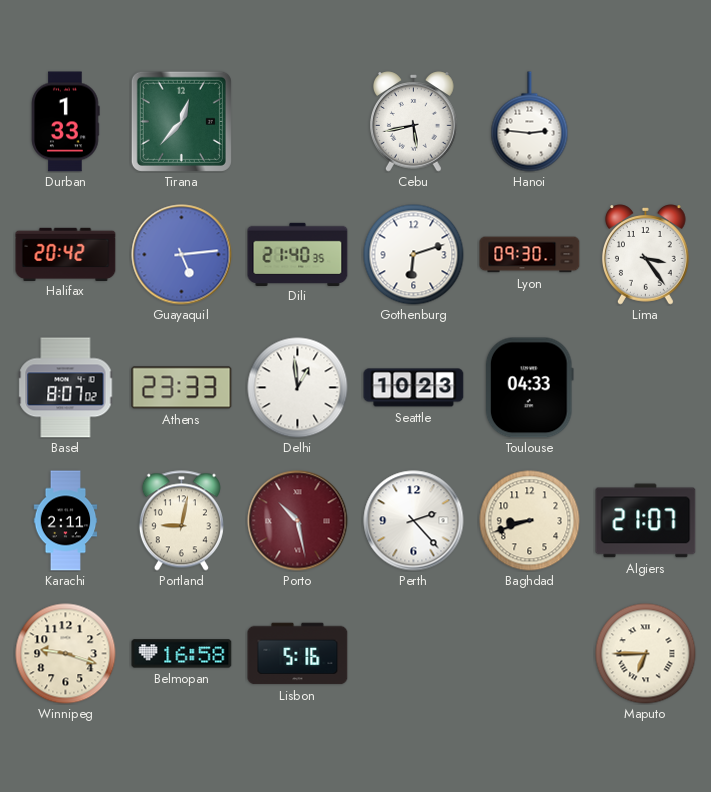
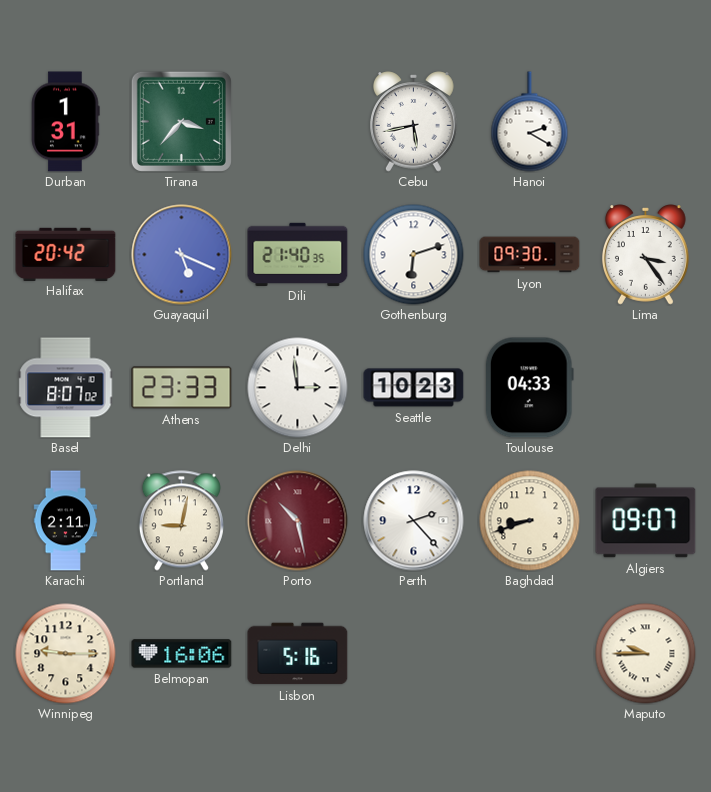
Durban: 1:33 -> 1:31
Tirana: 12:37 -> 3:37
Hanoi: 2:46 -> 2:20
Guayaquil: 5:14 -> 5:19
Delhi: 12:59 -> 2:59
Algiers: 21:07 -> 09:07
Winnipeg: 9:18 -> 9:15
Belmopan: 16:58 -> 16:06
Maputo: 6:45 -> 9:45
